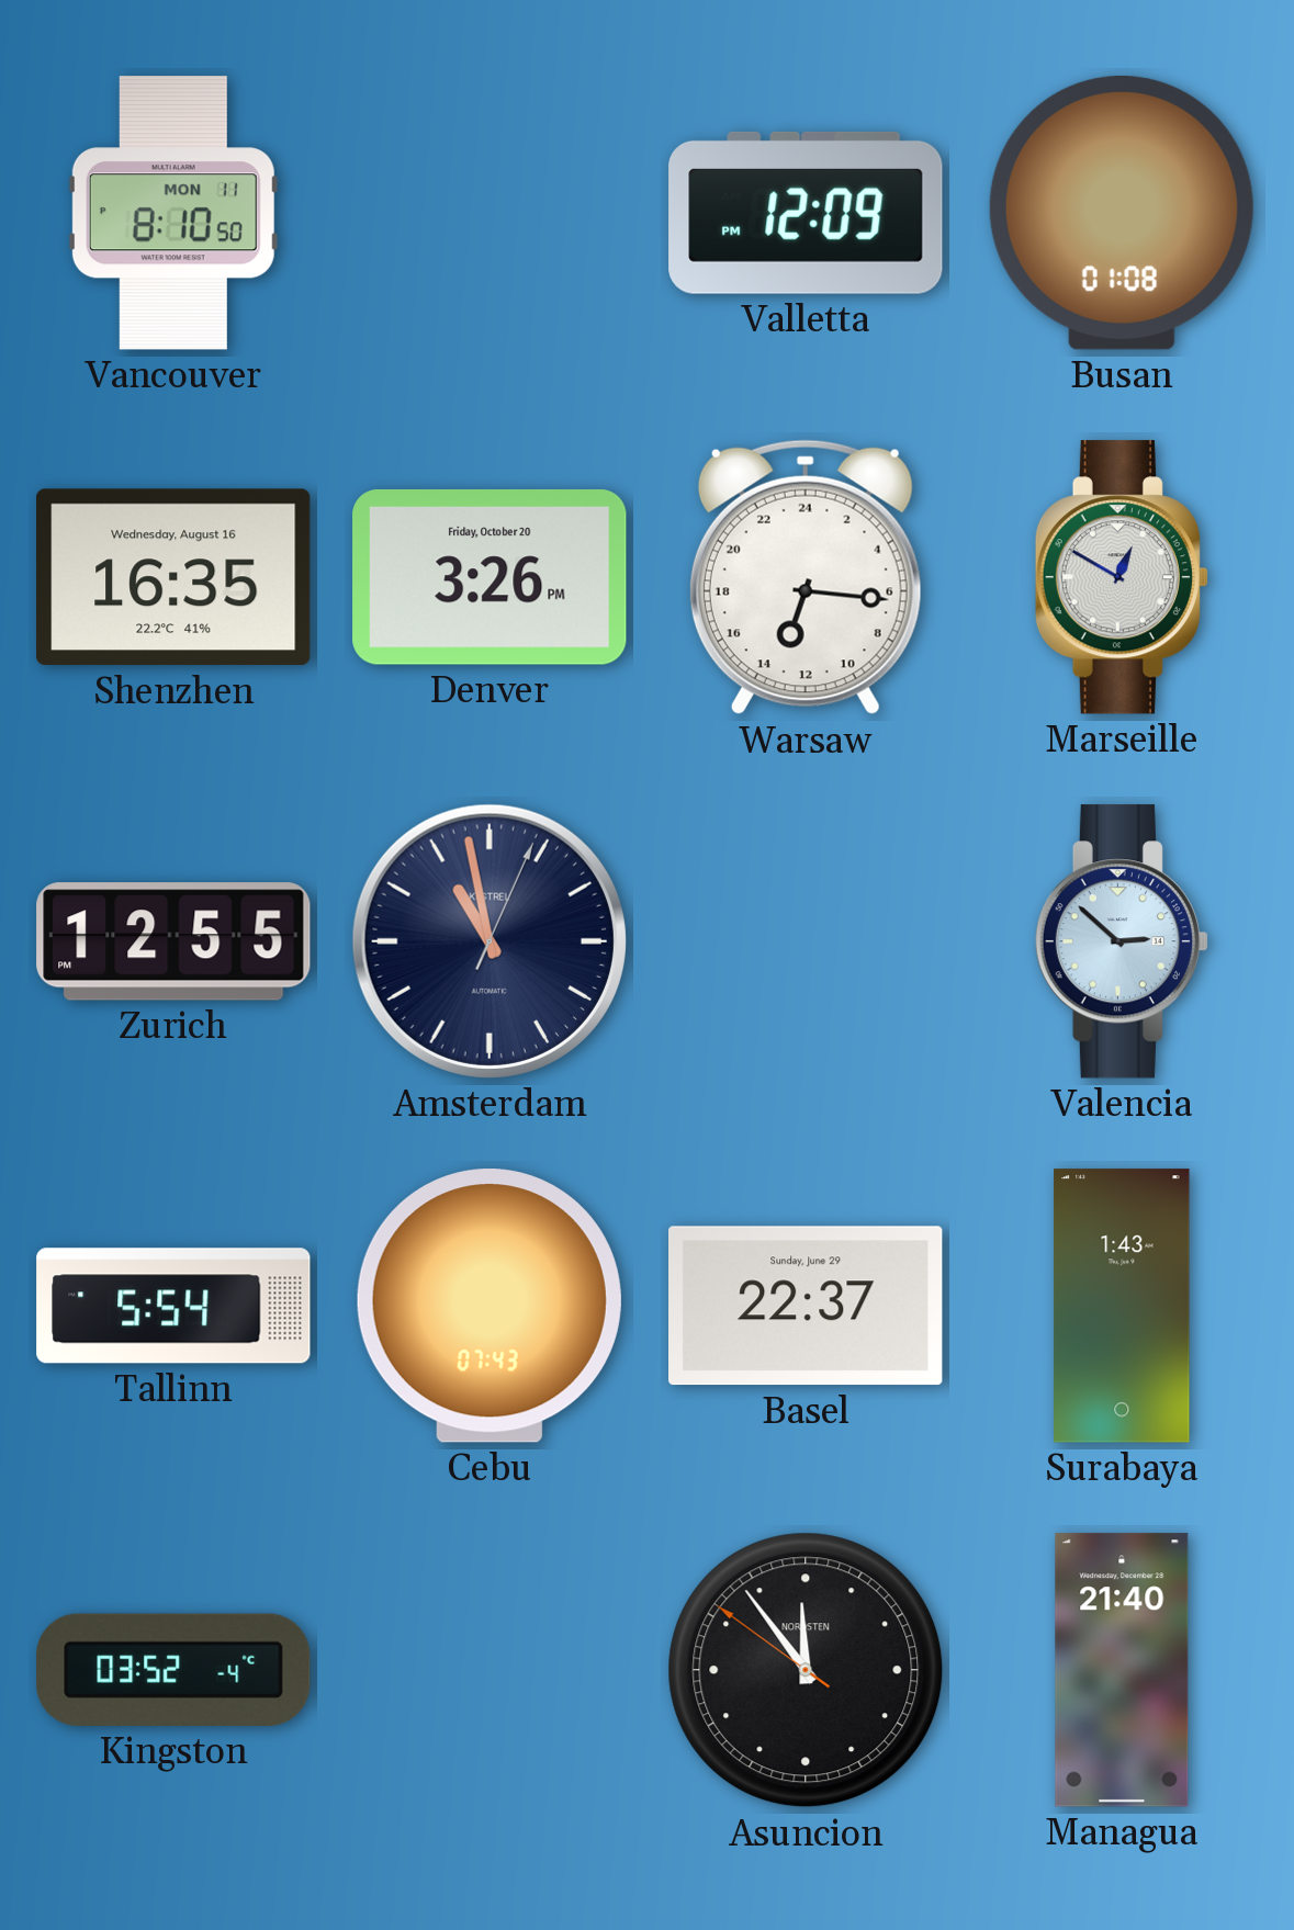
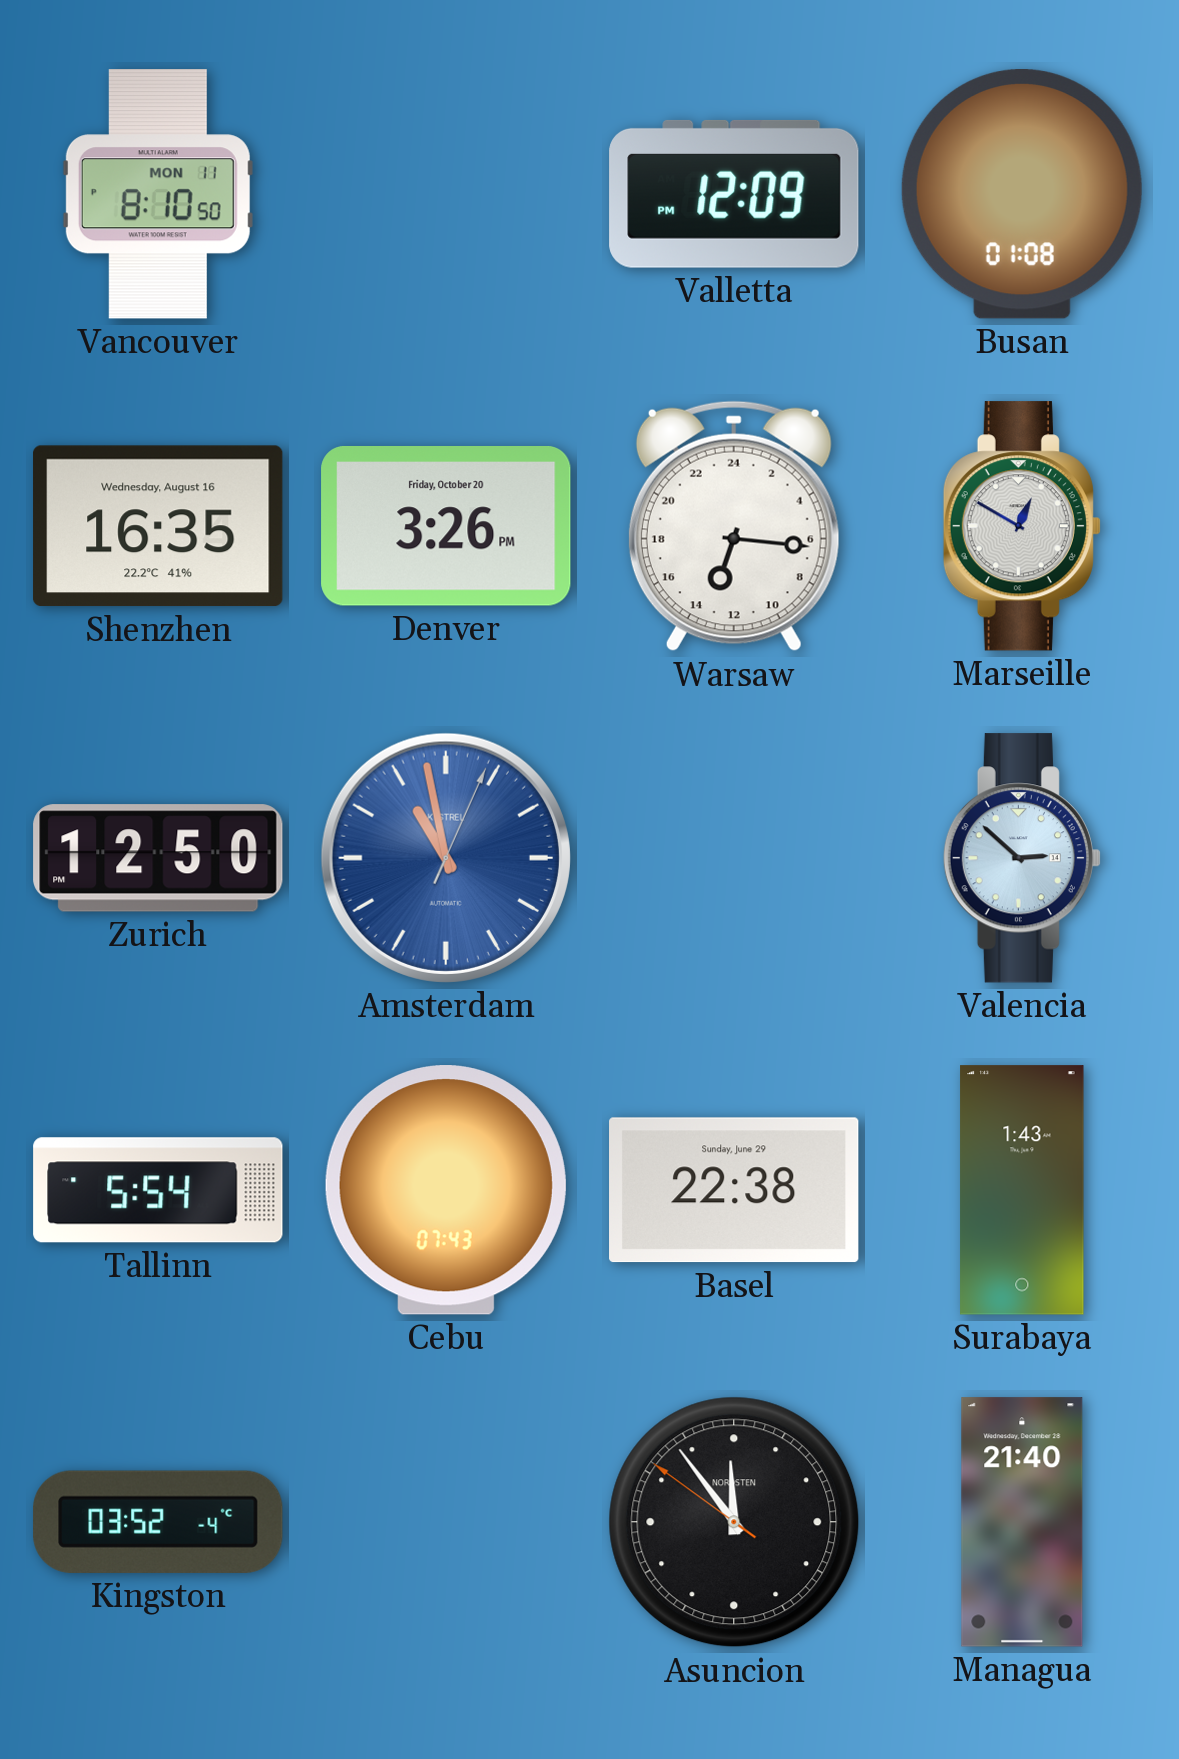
Zurich: 12:55 -> 12:50
Amsterdam dial: navy -> blue
Basel: 22:37 -> 22:38
